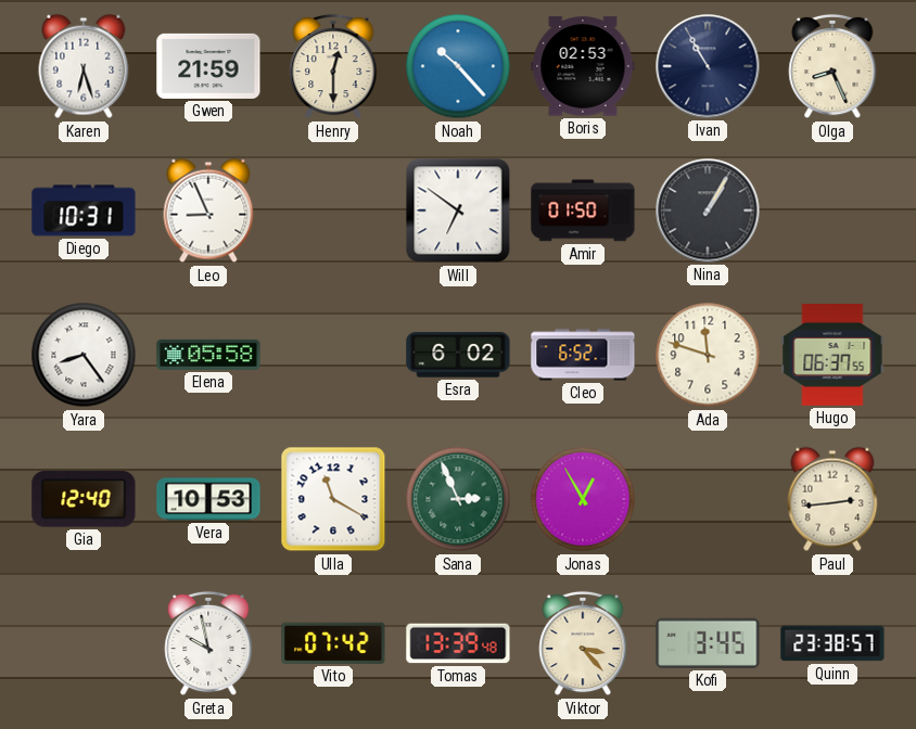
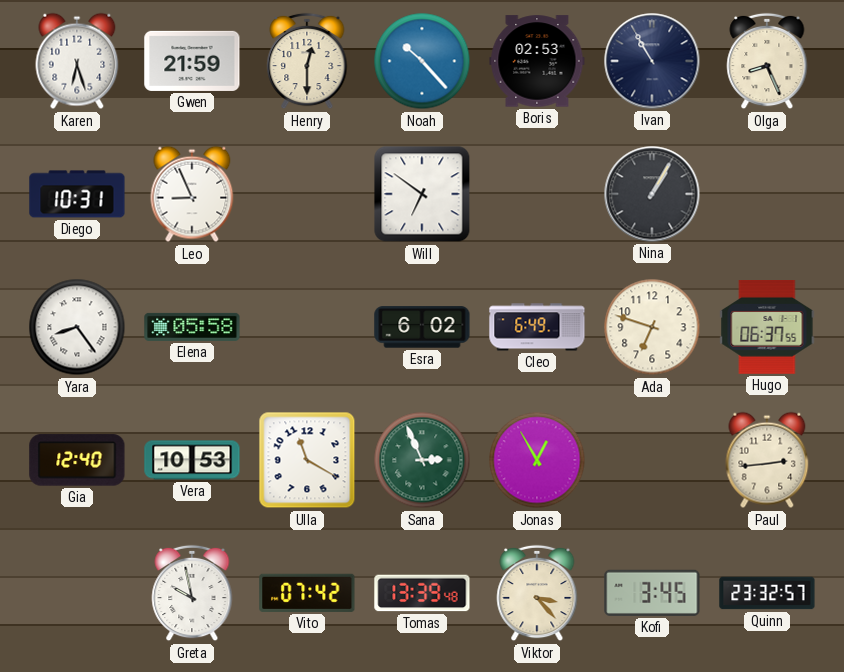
Amir: 01:50 -> none
Cleo: 6:52 -> 6:49
Ada: 11:48 -> 6:48
Quinn: 23:38 -> 23:32
